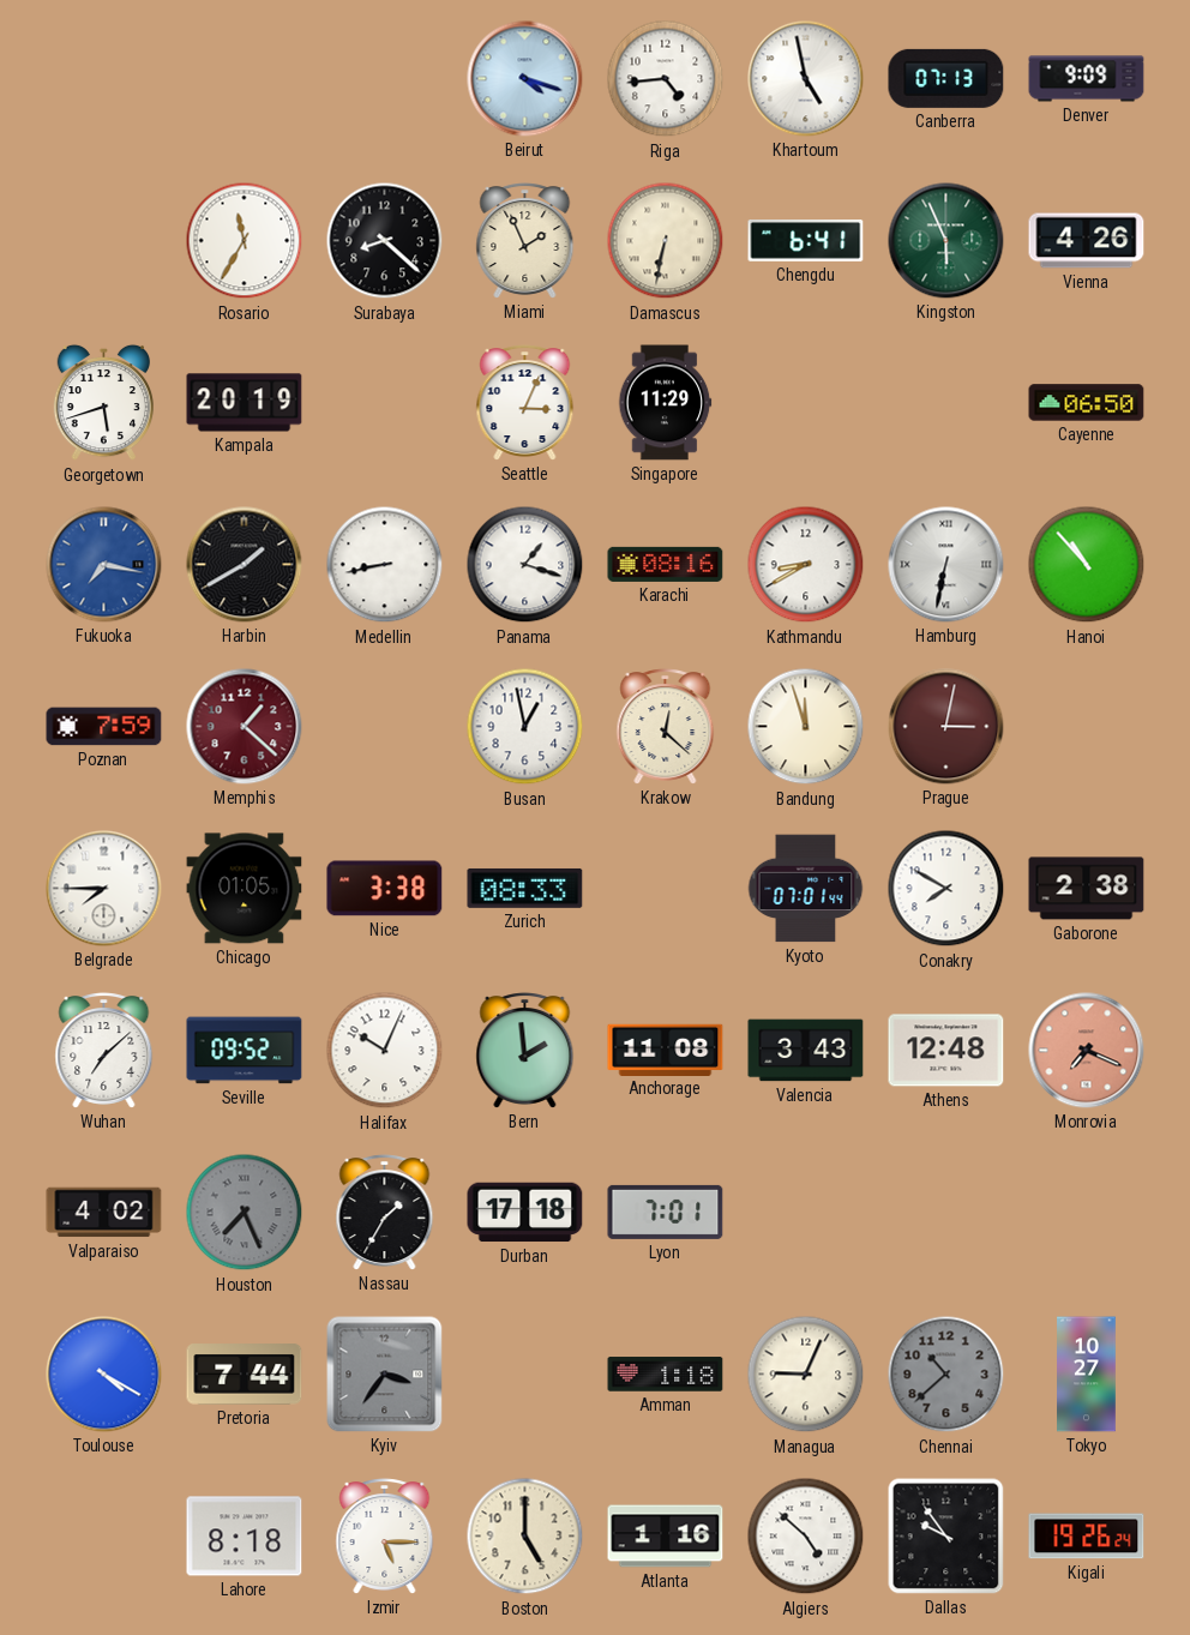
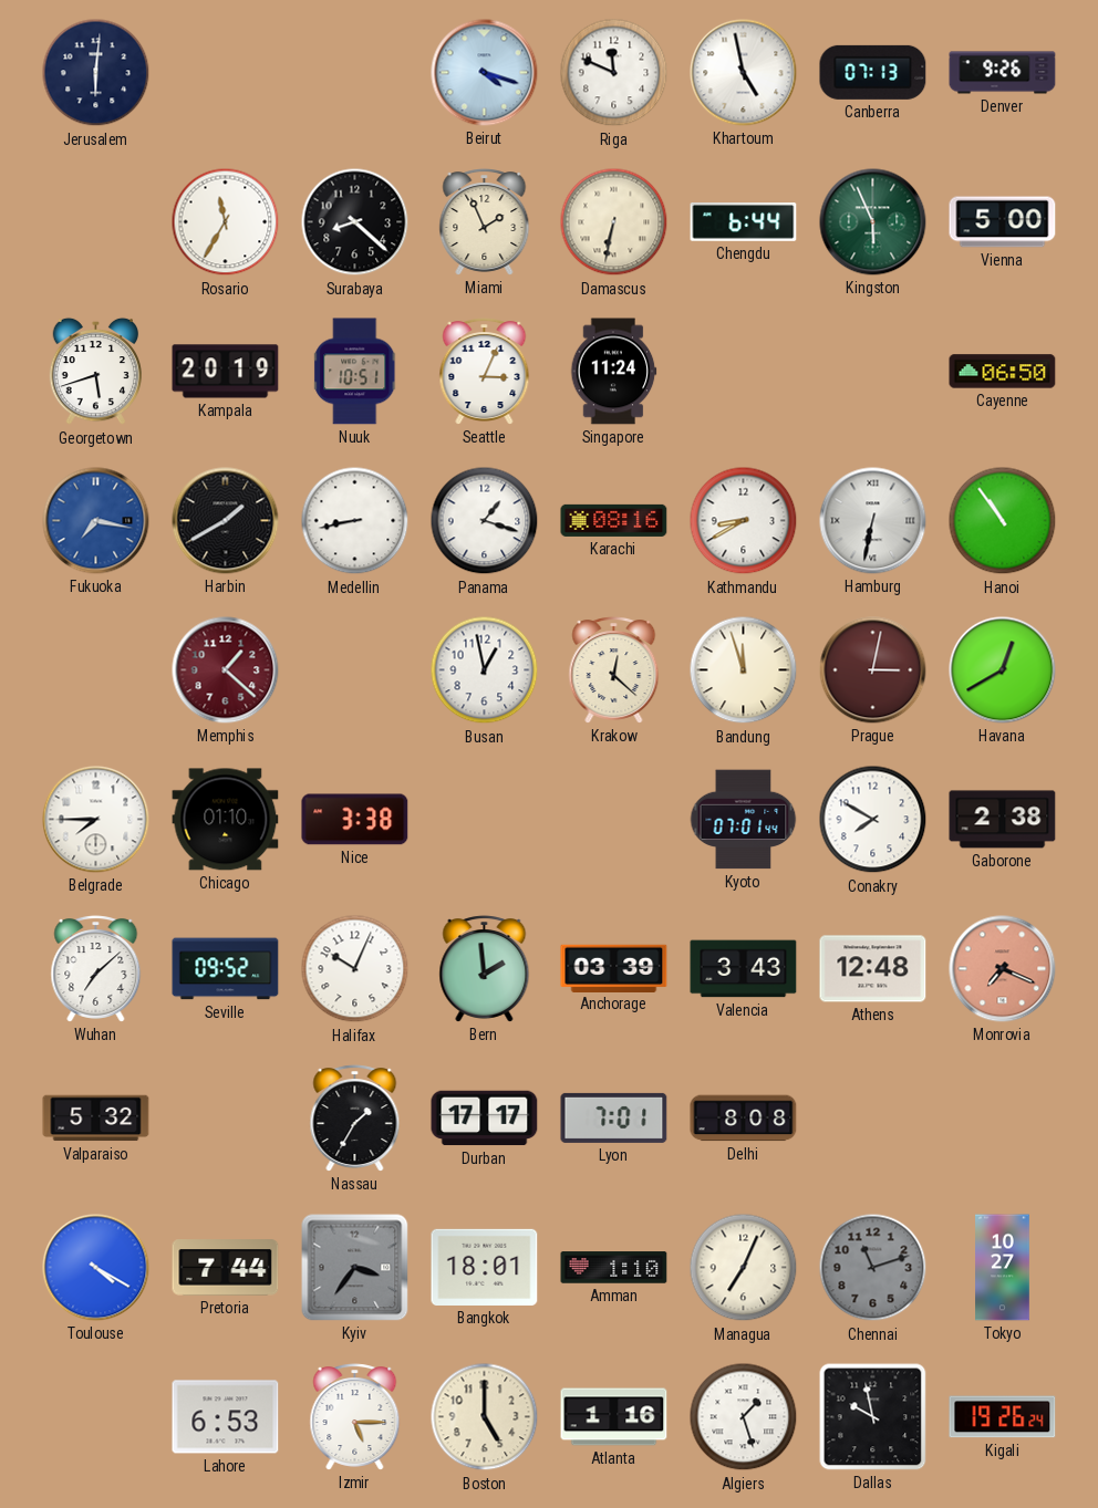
Jerusalem: none -> 6:01
Riga: 4:44 -> 11:49
Denver: 9:09 -> 9:26
Chengdu: 6:41 -> 6:44
Vienna: 4:26 -> 5:00
Nuuk: none -> 10:51
Singapore: 11:29 -> 11:24
Hanoi: 10:53 -> 10:54
Poznan: 7:59 -> none
Havana: none -> 12:40
Chicago: 01:05 -> 01:10
Zurich: 08:33 -> none
Anchorage: 11:08 -> 03:39
Valparaiso: 4:02 -> 5:32
Houston: 7:26 -> none
Durban: 17:18 -> 17:17
Delhi: none -> 8:08
Bangkok: none -> 18:01
Amman: 1:18 -> 1:10
Managua: 9:04 -> 7:04
Chennai: 10:38 -> 11:12
Lahore: 8:18 -> 6:53
Algiers: 4:52 -> 1:27
Dallas: 9:54 -> 9:58
